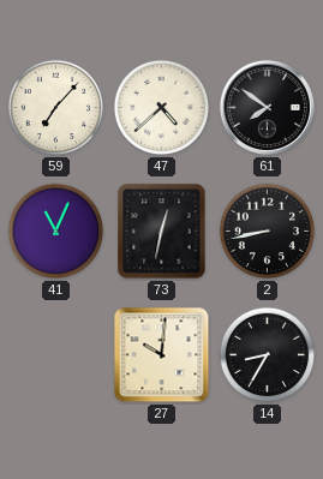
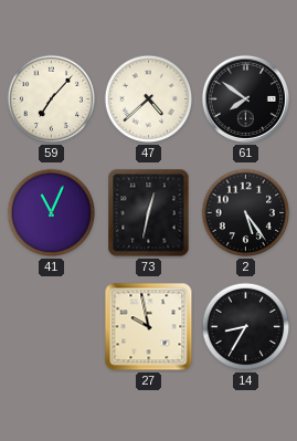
2: 8:43 -> 5:24
27: 10:01 -> 9:58
